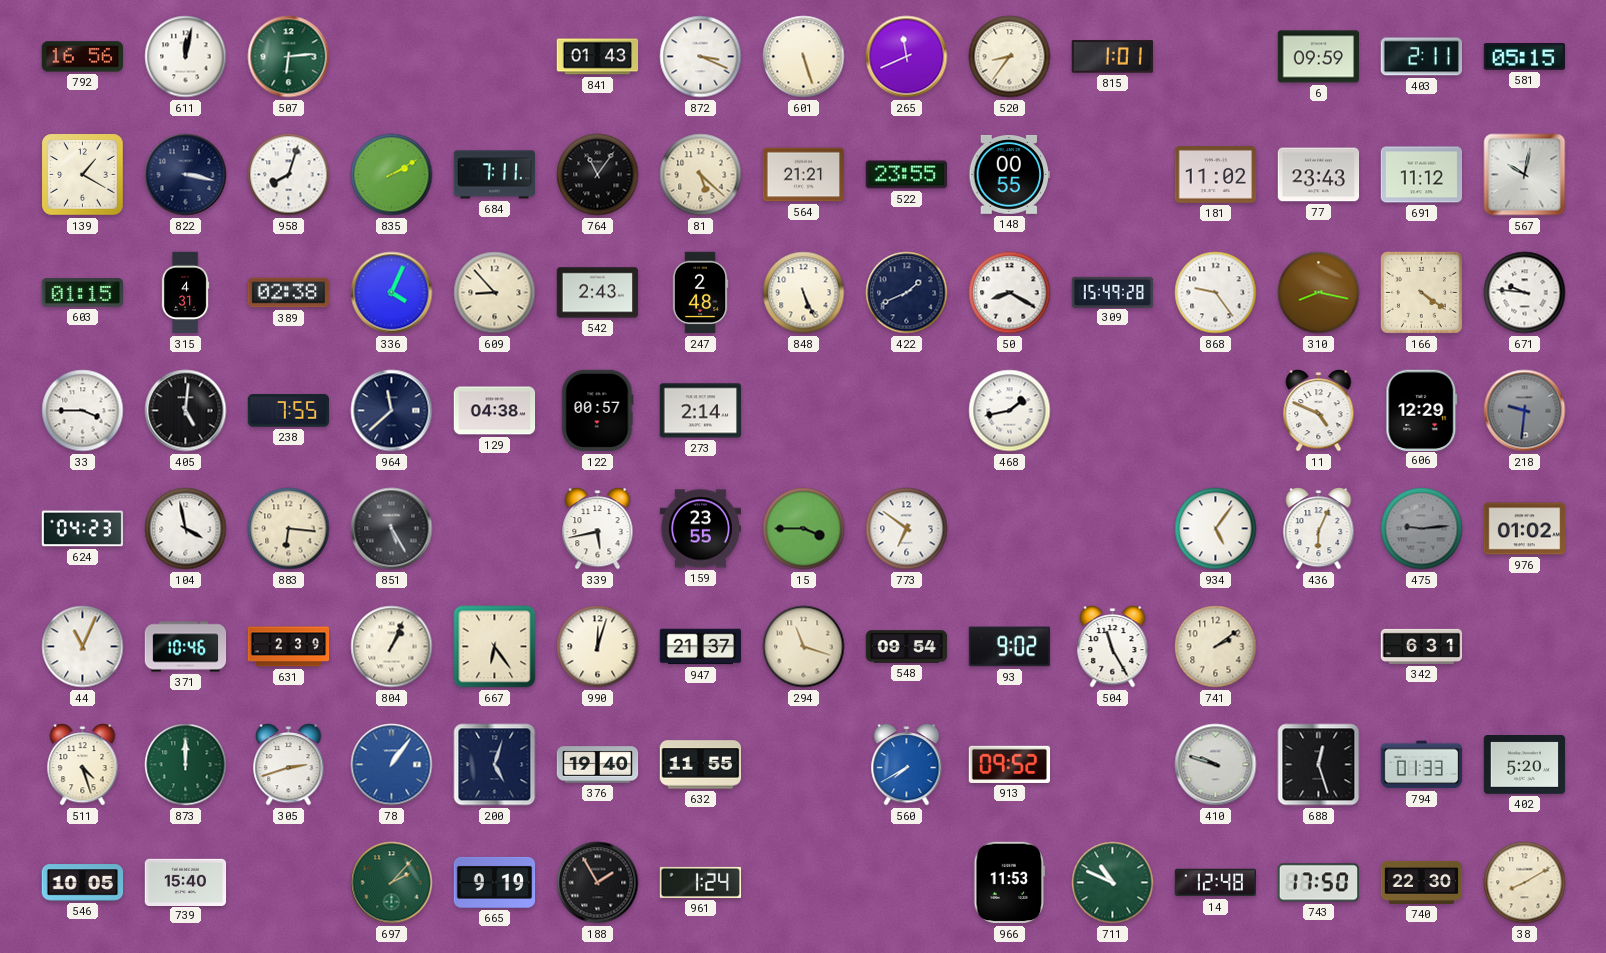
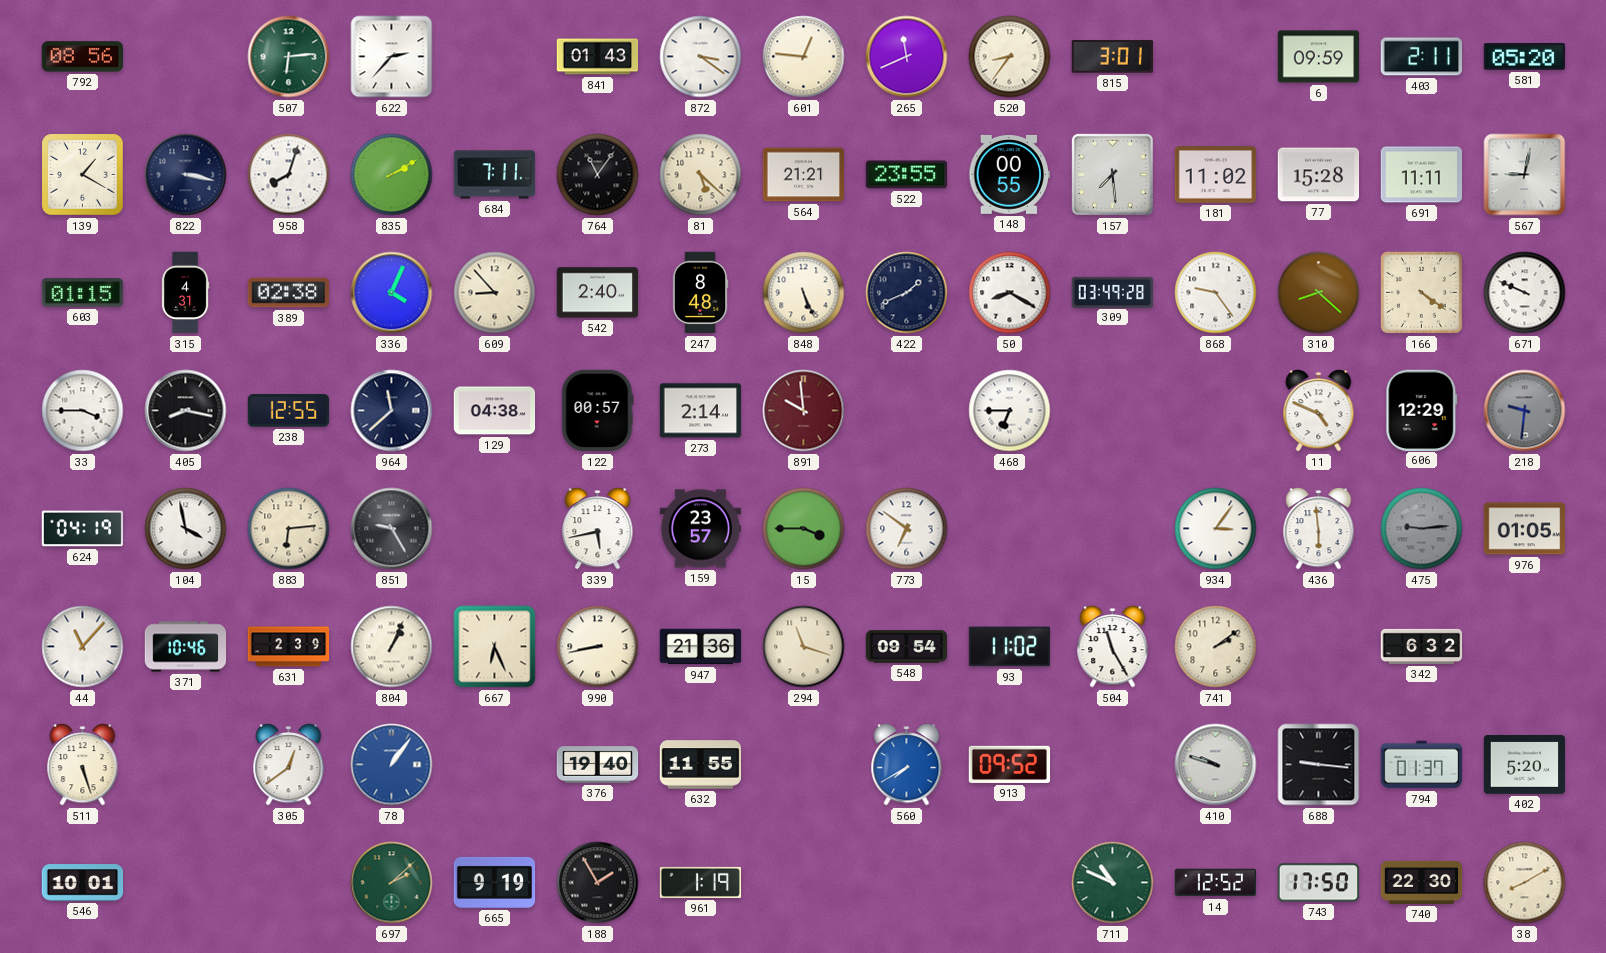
792: 16:56 -> 08:56
611: 12:02 -> none
622: none -> 2:37
872: 3:19 -> 3:21
601: 5:27 -> 12:46
815: 1:01 -> 3:01
581: 05:15 -> 05:20
157: none -> 7:29
77: 23:43 -> 15:28
691: 11:12 -> 11:11
567: 10:02 -> 9:02
542: 2:43 -> 2:40
247: 2:48 -> 8:48
309: 15:49 -> 03:49
310: 8:17 -> 8:22
671: 9:46 -> 9:49
405: 5:01 -> 8:17
238: 7:55 -> 12:55
891: none -> 9:59
468: 1:43 -> 6:45
624: 04:23 -> 04:19
883: 6:16 -> 6:14
851: 5:25 -> 9:25
159: 23:55 -> 23:57
934: 5:06 -> 3:06
436: 6:04 -> 5:59
976: 01:02 -> 01:05
44: 11:04 -> 11:07
667: 6:24 -> 6:26
990: 12:03 -> 8:43
947: 21:37 -> 21:36
93: 9:02 -> 11:02
342: 6:31 -> 6:32
511: 4:27 -> 5:27
873: 12:00 -> none
305: 2:42 -> 12:39
200: 5:03 -> none
688: 12:27 -> 9:16
794: 01:33 -> 01:37
546: 10:05 -> 10:01
739: 15:40 -> none
697: 2:07 -> 2:08
961: 1:24 -> 1:19
966: 11:53 -> none
14: 12:48 -> 12:52
